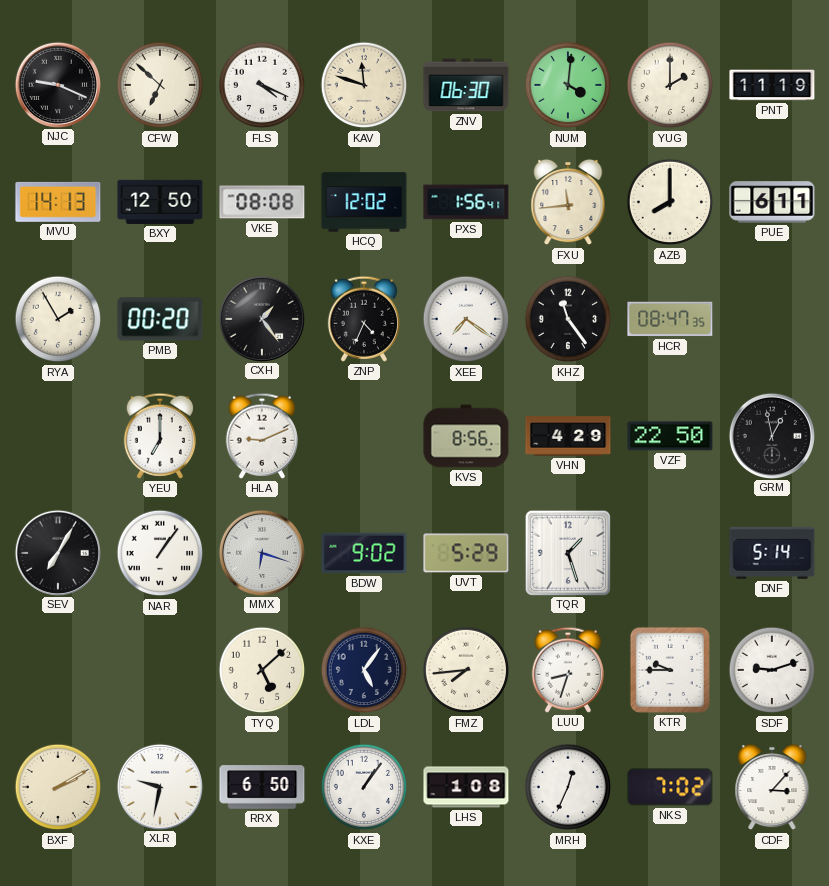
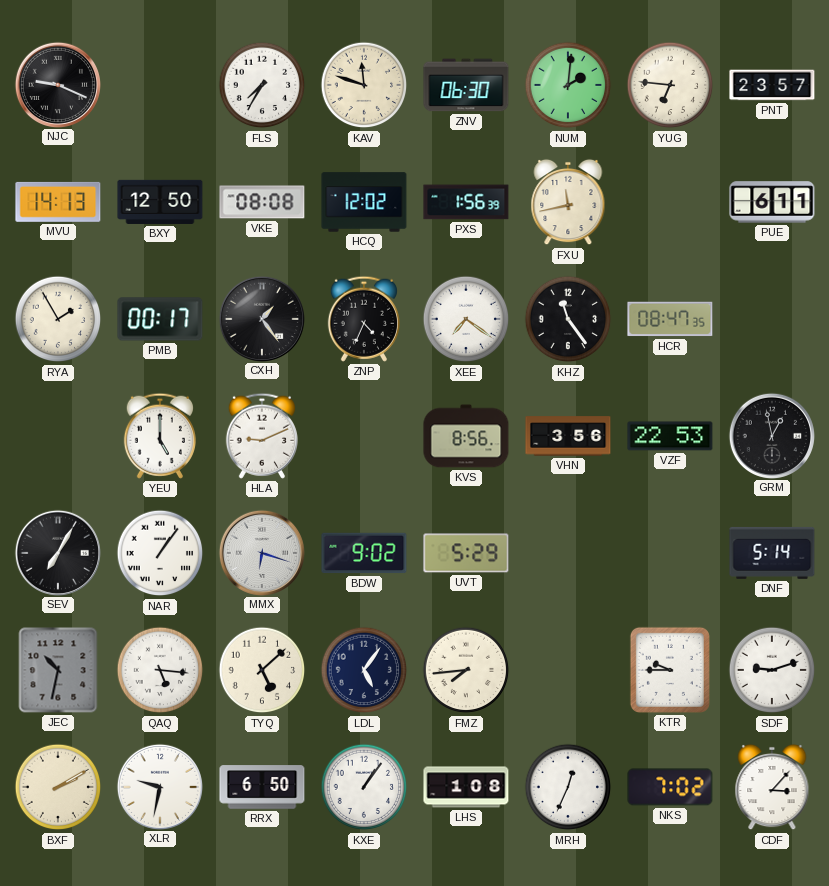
CFW: 6:52 -> none
FLS: 4:19 -> 7:35
NUM: 4:01 -> 2:01
YUG: 2:00 -> 6:46
PNT: 11:19 -> 23:57
PXS: 1:56:41 -> 1:56:39
FXU: 11:44 -> 11:43
AZB: 8:00 -> none
PMB: 00:20 -> 00:17
YEU: 7:00 -> 5:00
VHN: 4:29 -> 3:56
VZF: 22:50 -> 22:53
TQR: 1:27 -> none
JEC: none -> 10:32
QAQ: none -> 5:16
LUU: 8:33 -> none
